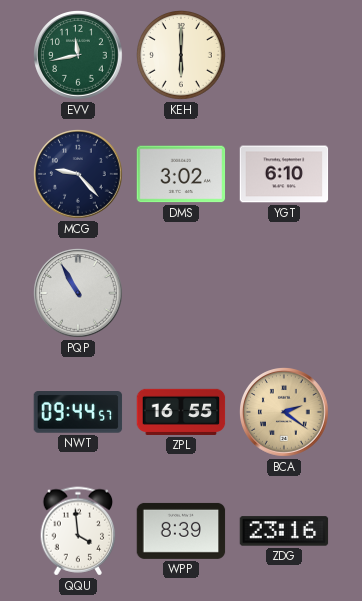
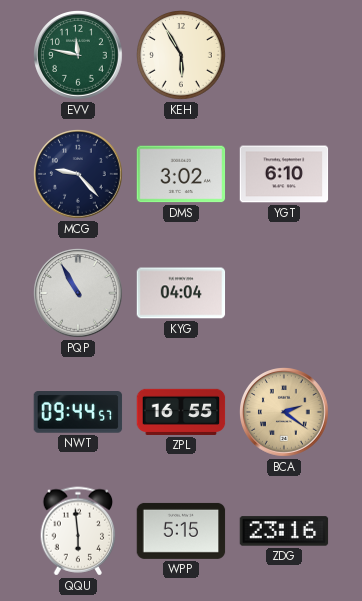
EVV: 11:43 -> 11:47
KEH: 6:00 -> 5:55
KYG: none -> 04:04
QQU: 3:59 -> 5:59
WPP: 8:39 -> 5:15
